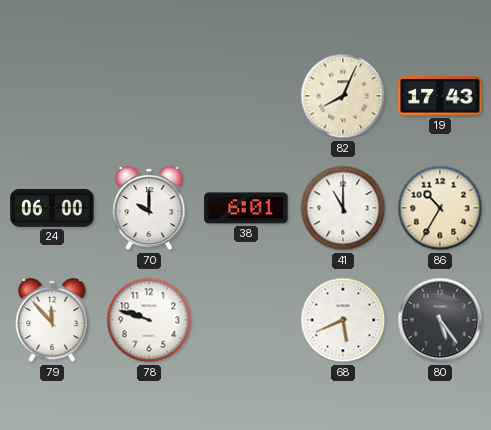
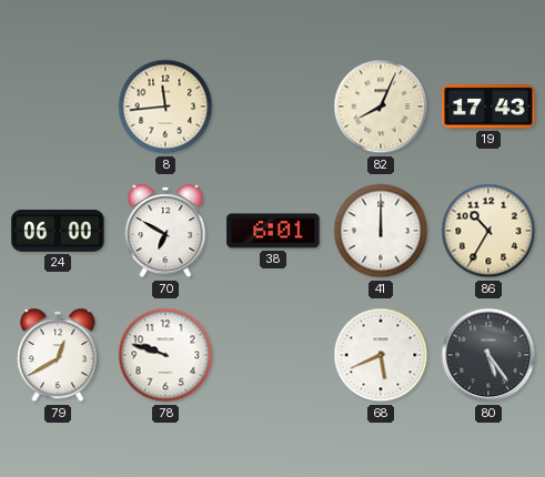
8: none -> 11:44
70: 10:00 -> 6:50
41: 11:00 -> 12:00
79: 11:53 -> 12:40
